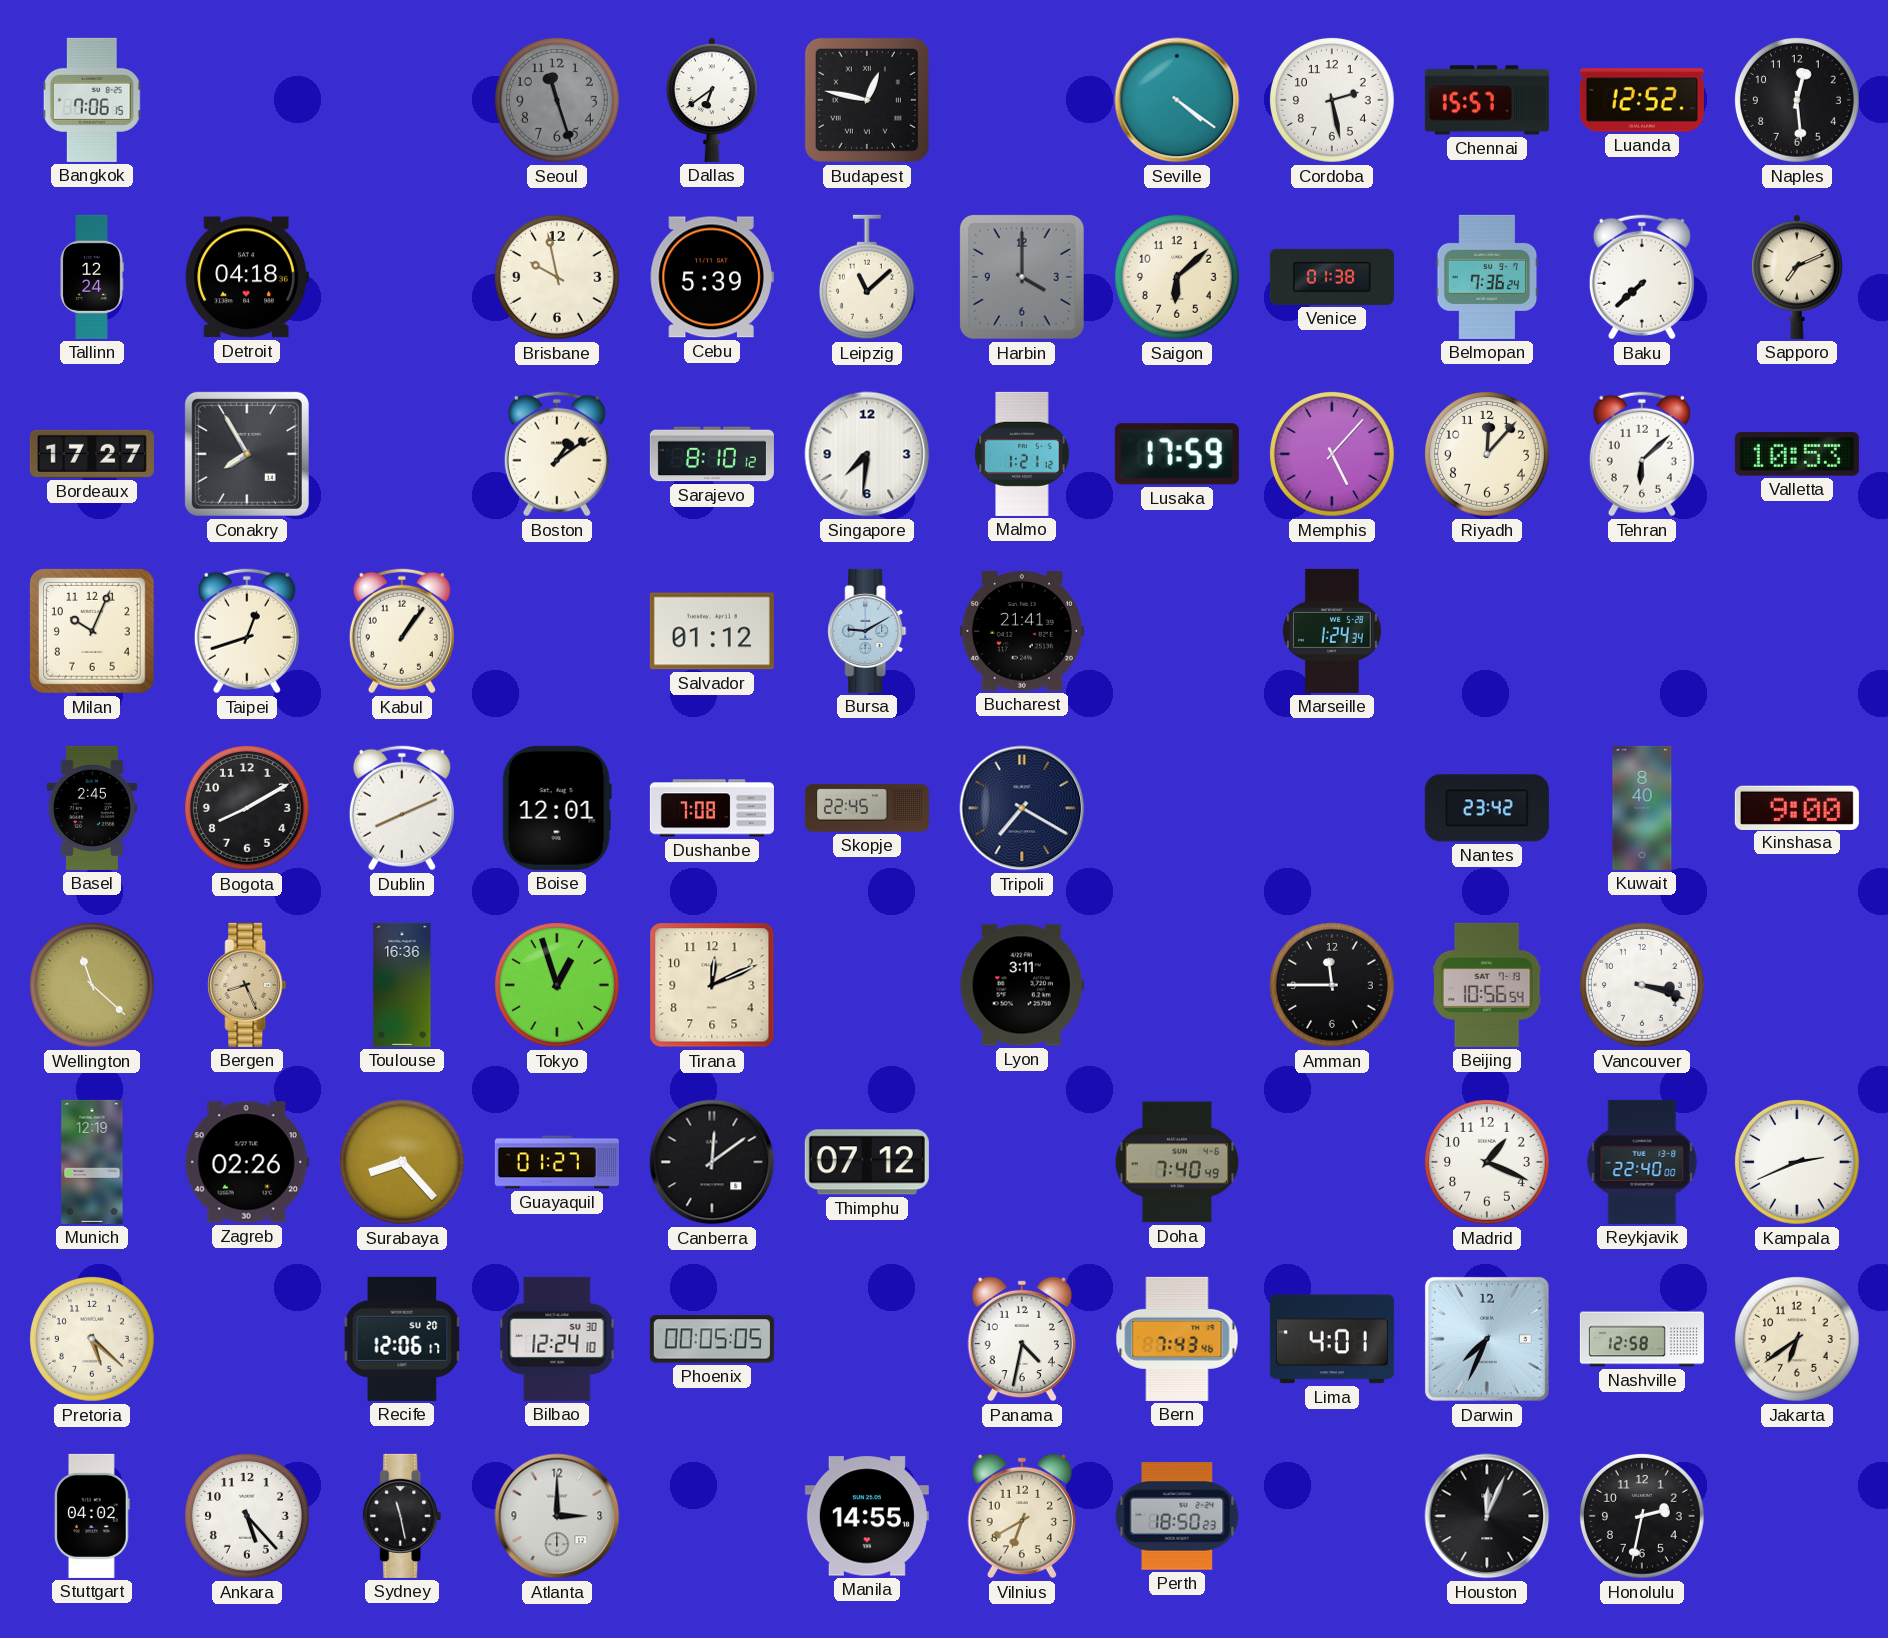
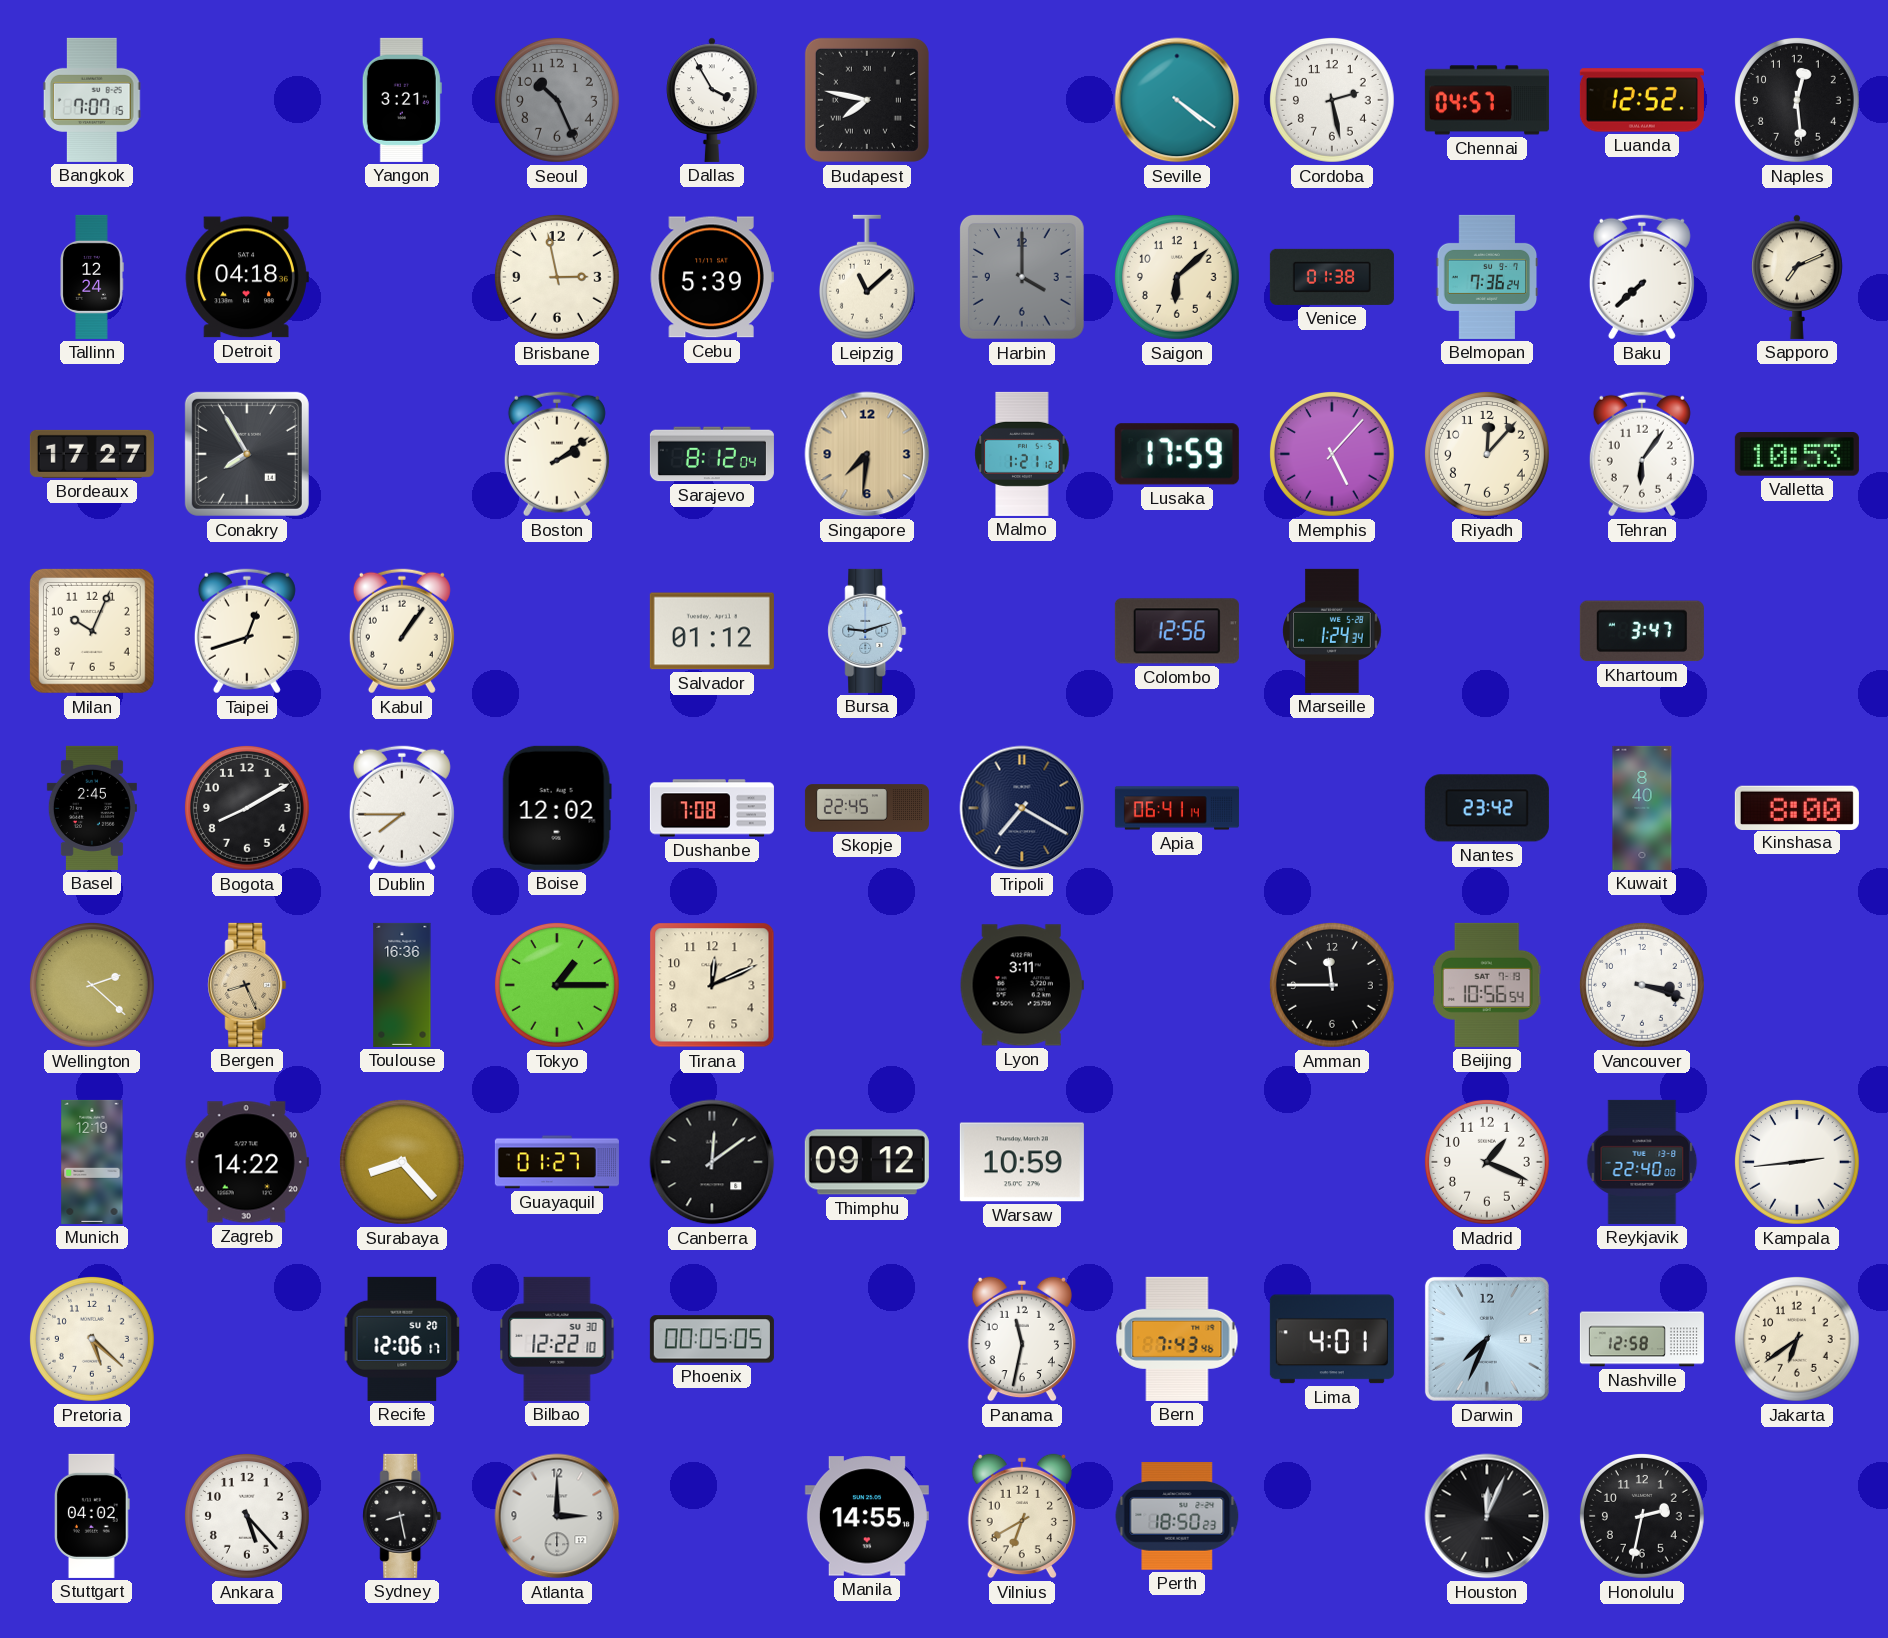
Bangkok: 7:06 -> 7:07
Yangon: none -> 3:21
Seoul: 11:27 -> 10:26
Dallas: 6:39 -> 3:55
Budapest: 12:47 -> 7:47
Chennai: 15:57 -> 04:57
Brisbane: 9:58 -> 2:58
Boston: 1:09 -> 2:09
Sarajevo: 8:10 -> 8:12
Singapore dial: white -> champagne
Tehran: 6:08 -> 6:06
Bursa: 9:10 -> 9:12
Bucharest: 21:41 -> none
Colombo: none -> 12:56
Khartoum: none -> 3:47
Dublin: 8:11 -> 7:45
Boise: 12:01 -> 12:02
Apia: none -> 06:41
Kinshasa: 9:00 -> 8:00
Wellington: 11:22 -> 2:22
Tokyo: 12:57 -> 1:15
Zagreb: 02:26 -> 14:22
Thimphu: 07:12 -> 09:12
Warsaw: none -> 10:59
Doha: 7:40 -> none
Kampala: 2:41 -> 2:44
Bilbao: 12:24 -> 12:22
Panama: 4:32 -> 11:32
Sydney: 11:28 -> 8:28
